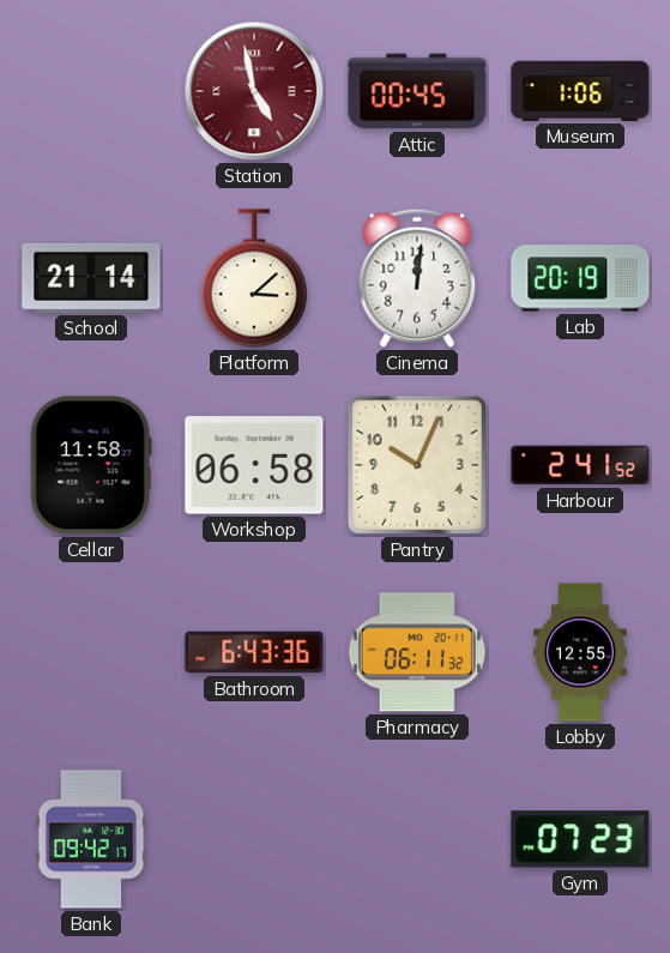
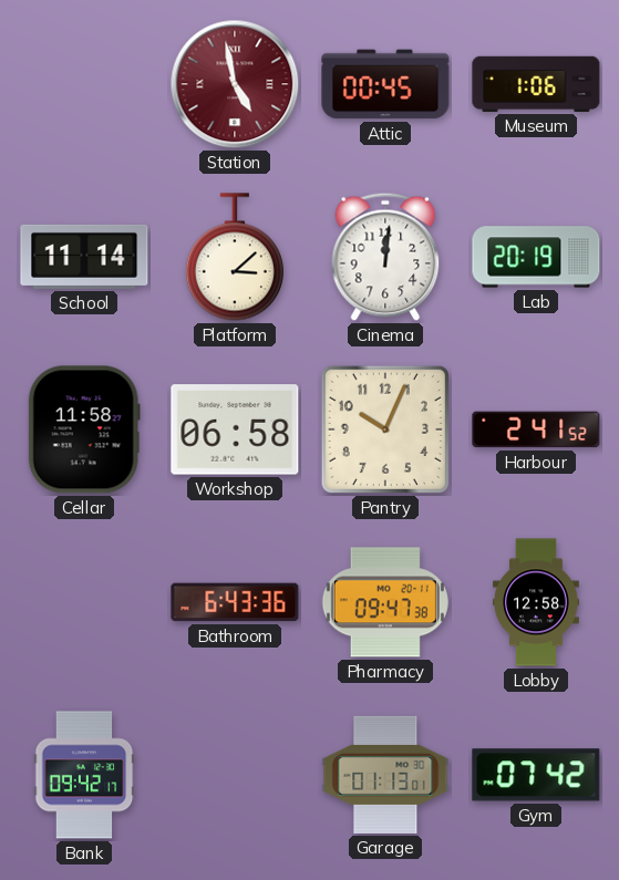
School: 21:14 -> 11:14
Pharmacy: 06:11 -> 09:47
Lobby: 12:55 -> 12:58
Garage: none -> 01:13
Gym: 07:23 -> 07:42
